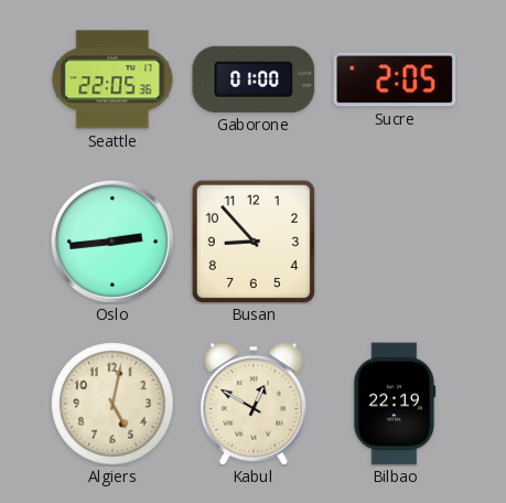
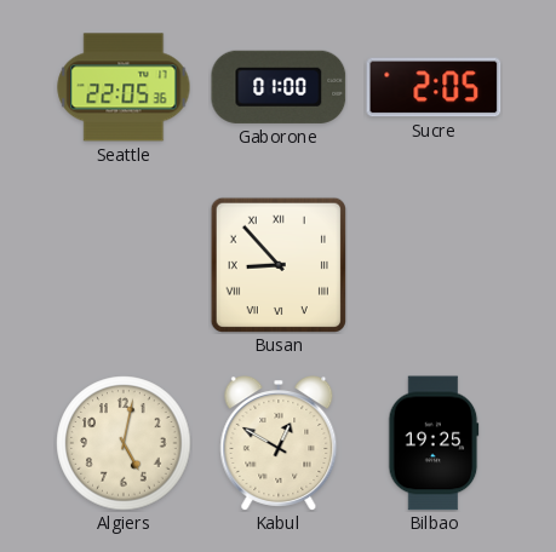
Oslo: 2:44 -> none
Busan numerals: Arabic -> Roman
Bilbao: 22:19 -> 19:25
